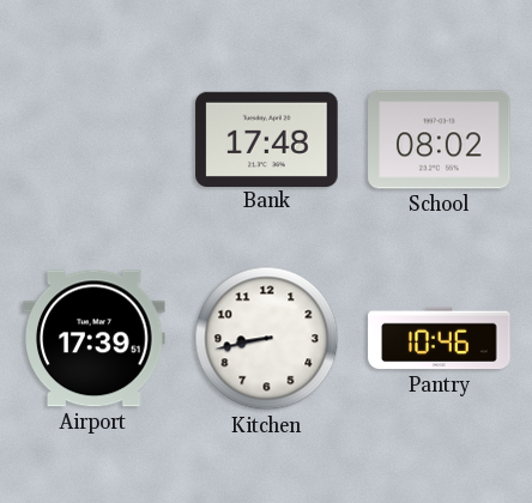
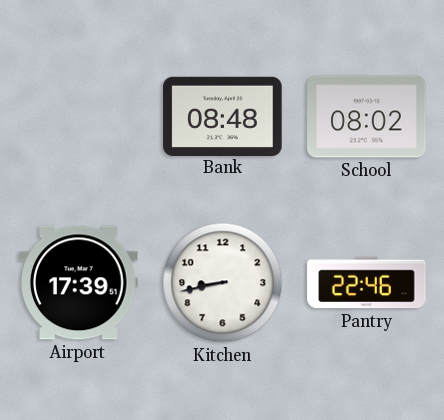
Bank: 17:48 -> 08:48
Pantry: 10:46 -> 22:46
